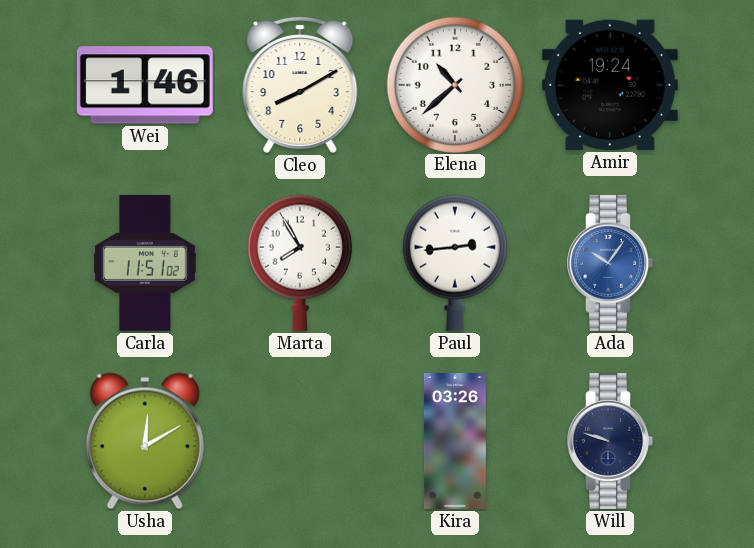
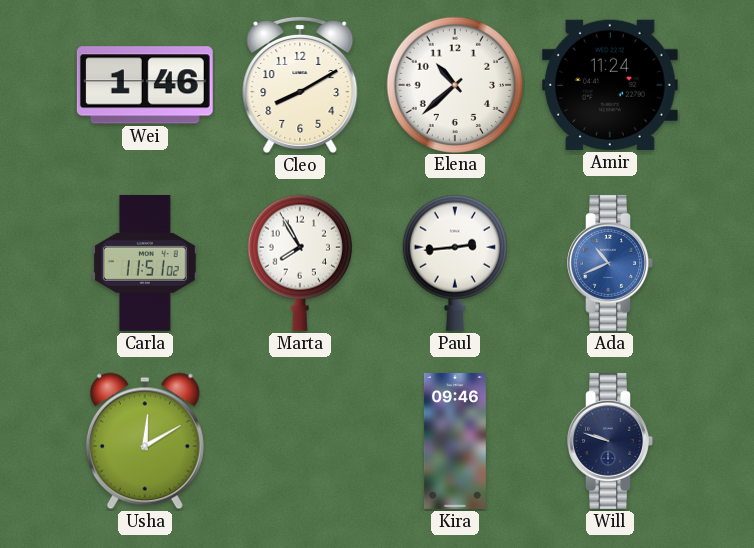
Amir: 19:24 -> 11:24
Ada: 10:06 -> 10:41
Kira: 03:26 -> 09:46
